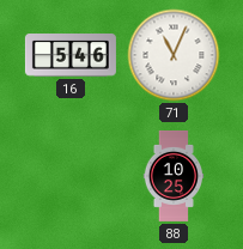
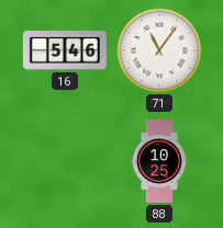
71: 11:04 -> 11:06
